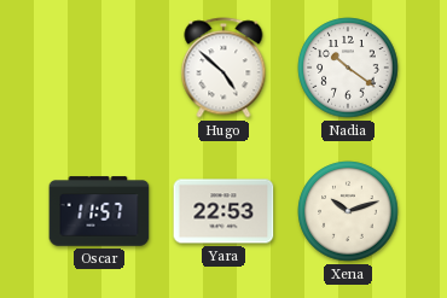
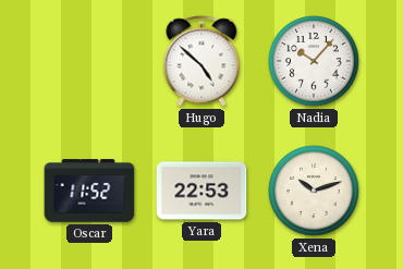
Nadia: 10:21 -> 10:07
Oscar: 11:57 -> 11:52
